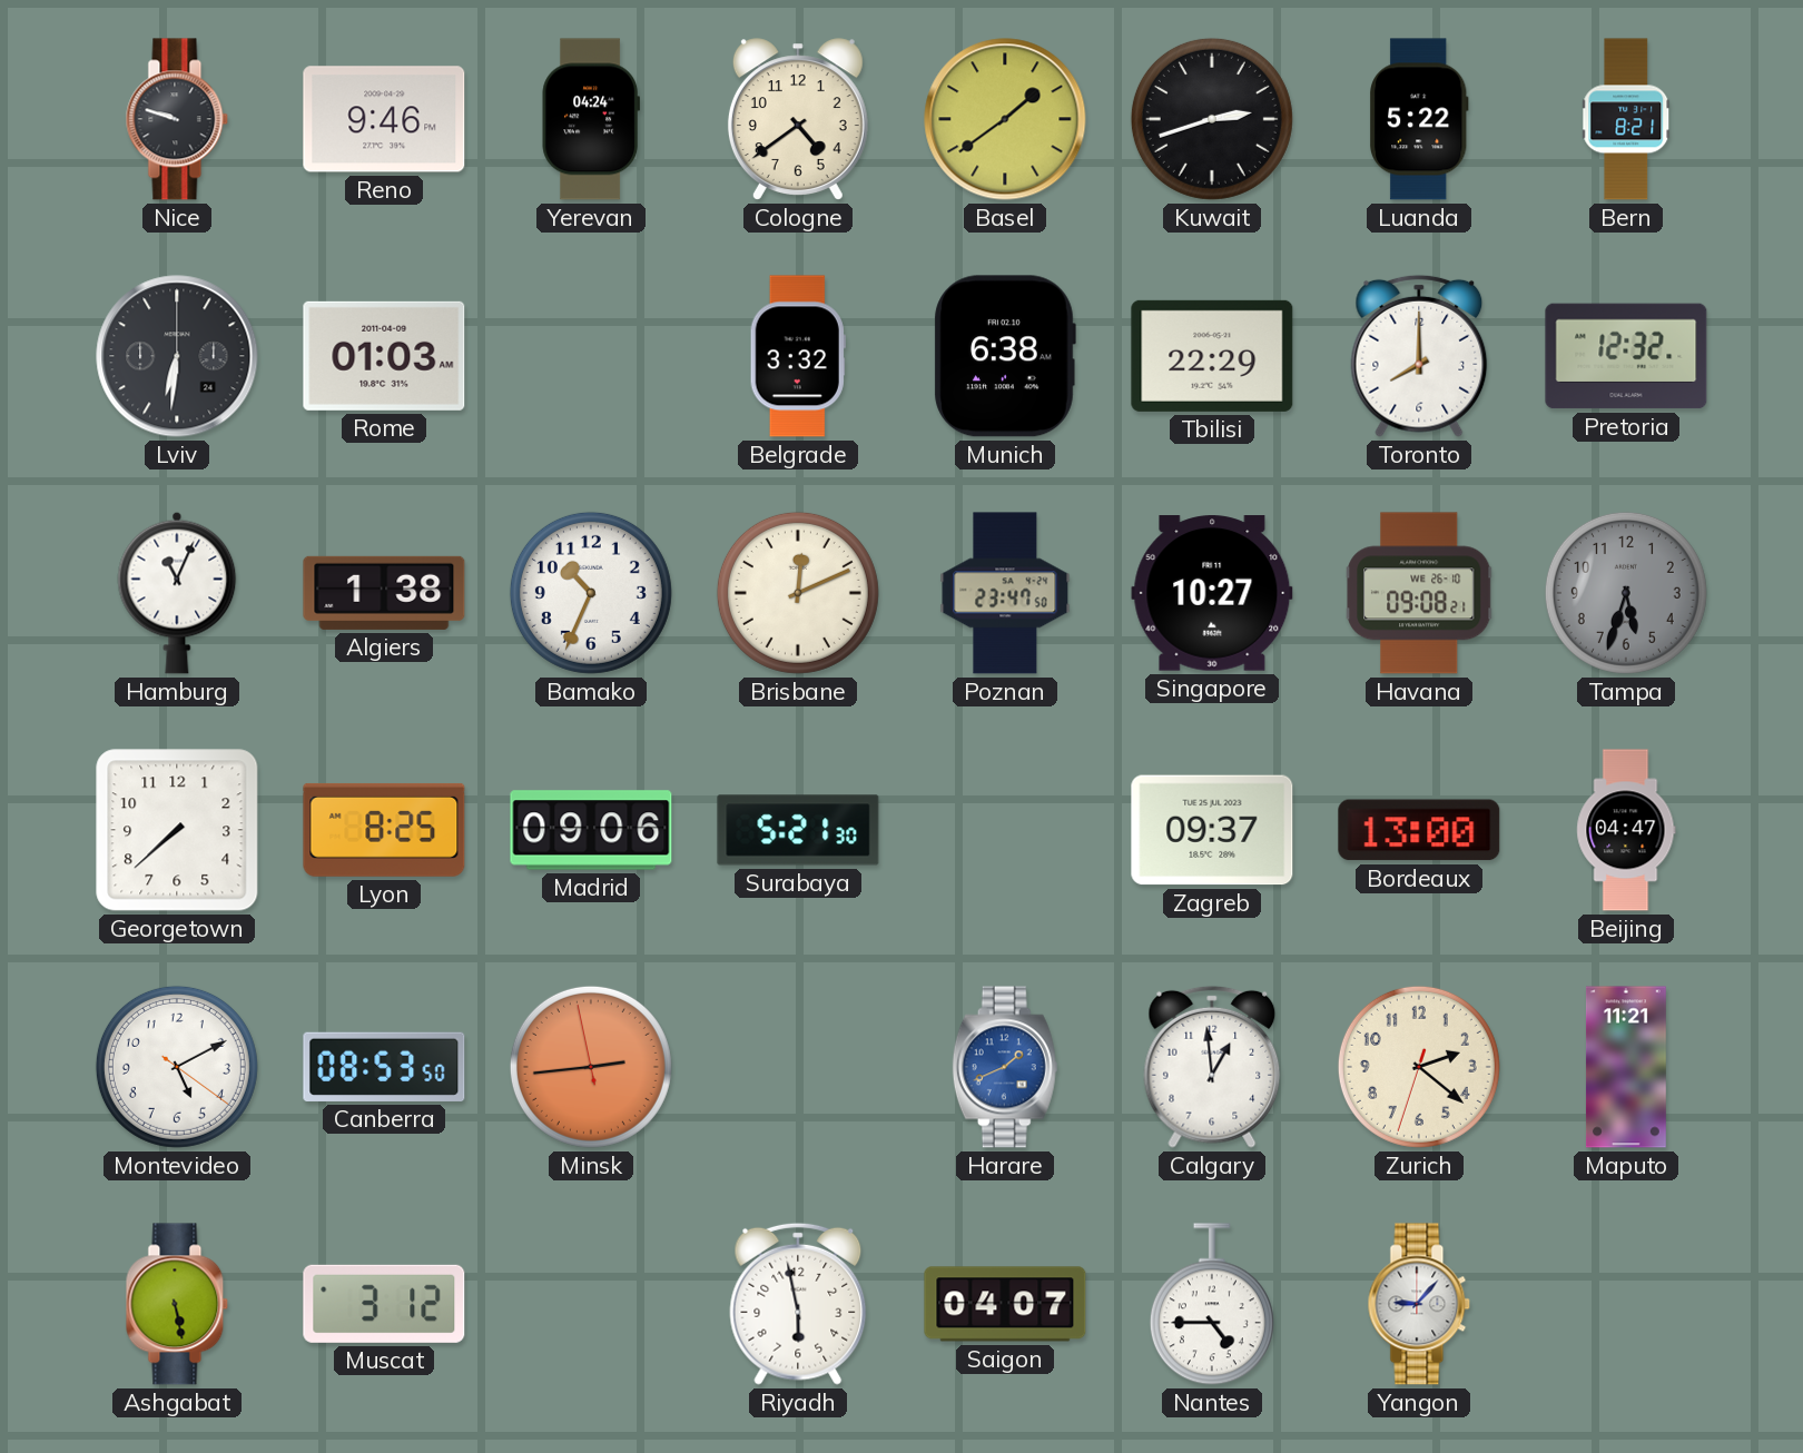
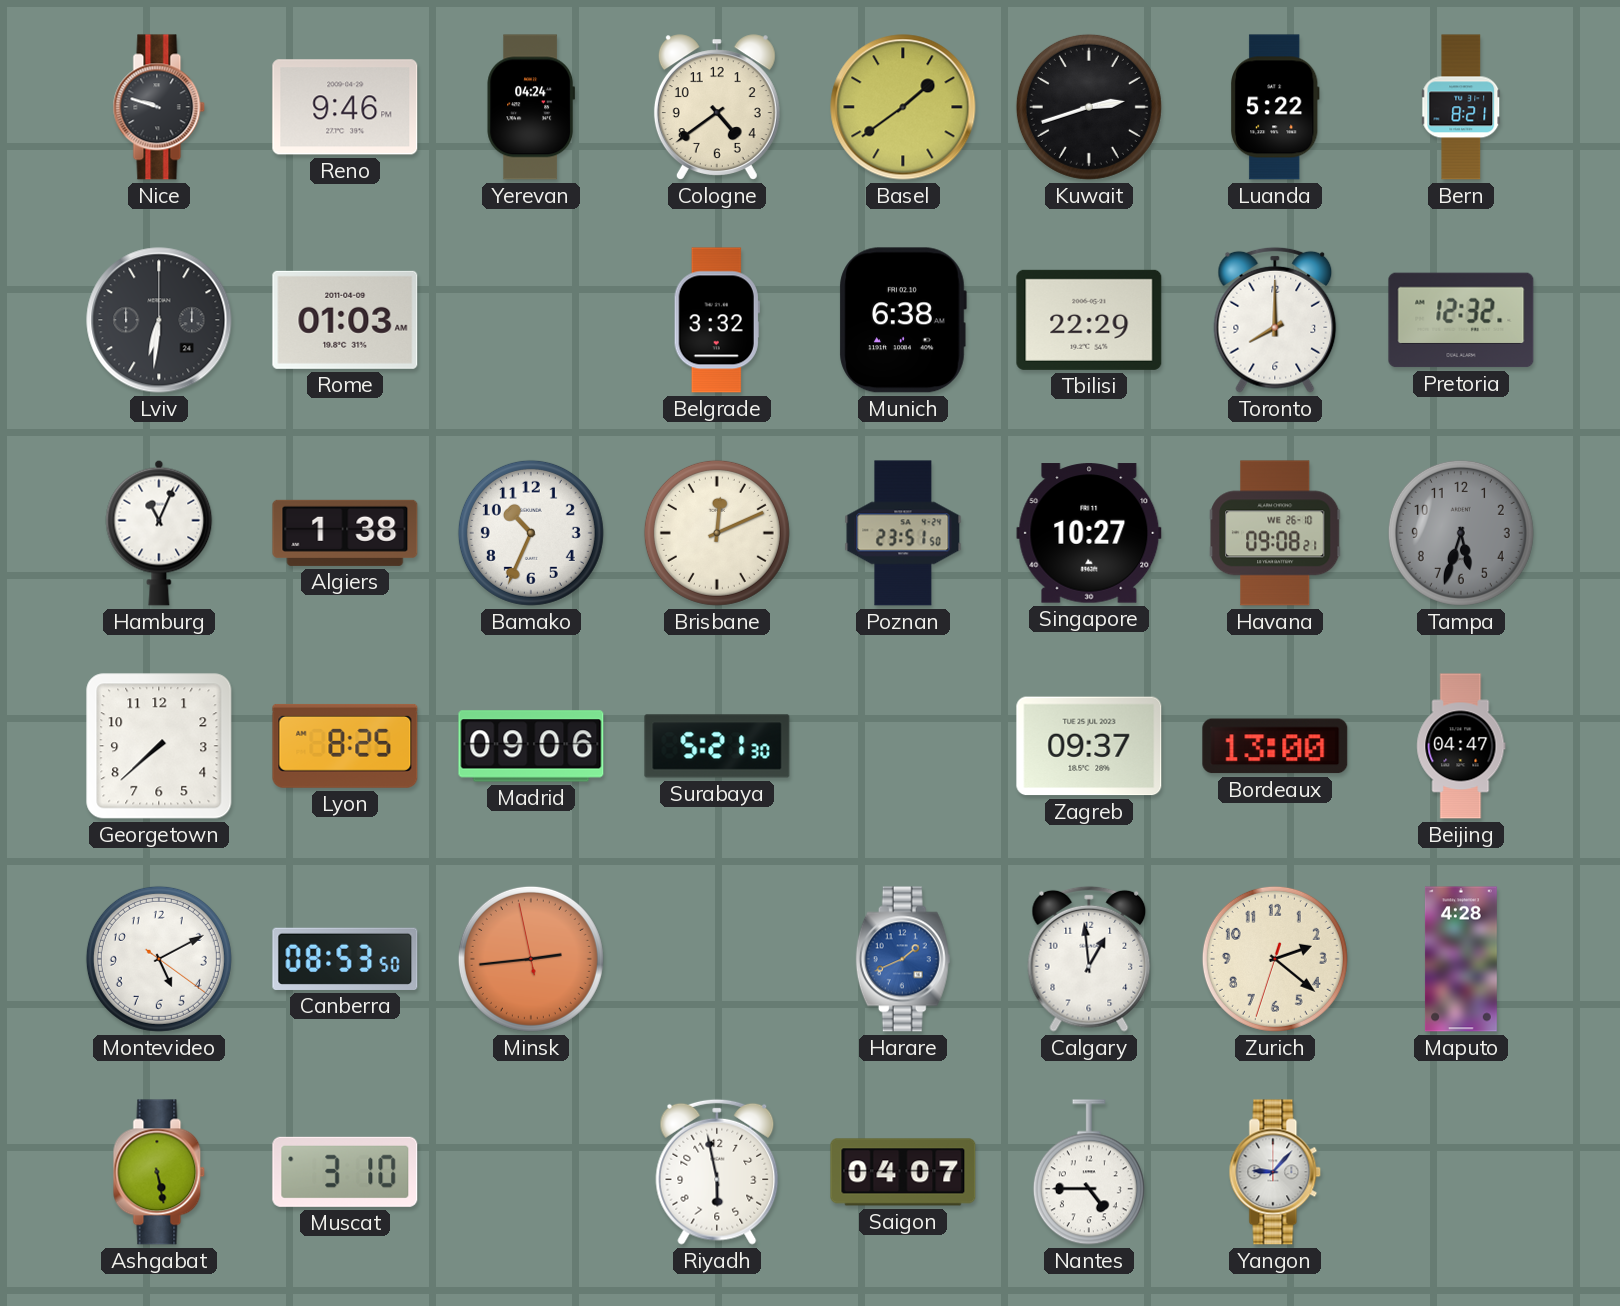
Poznan: 23:47 -> 23:51
Maputo: 11:21 -> 4:28
Muscat: 3:12 -> 3:10
